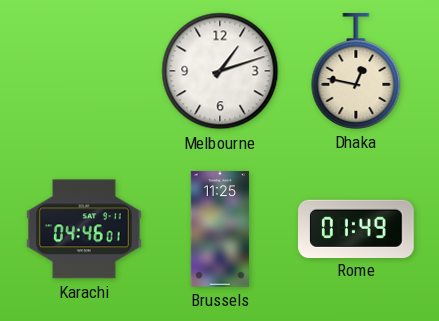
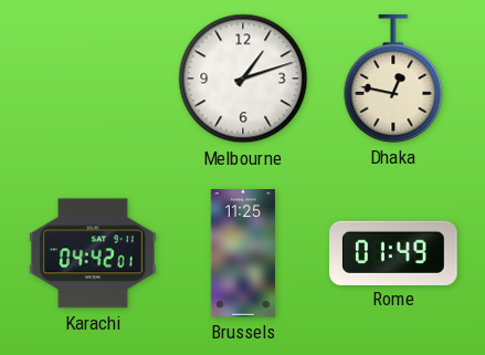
Karachi: 04:46 -> 04:42
